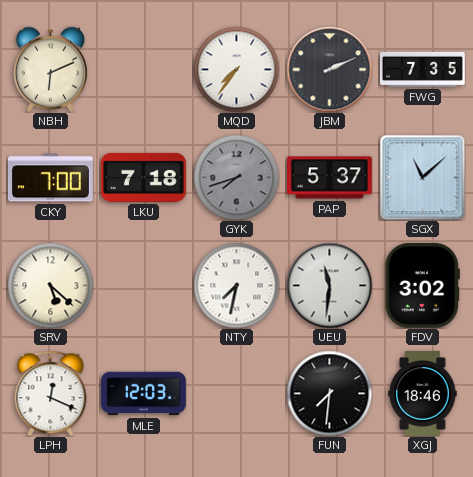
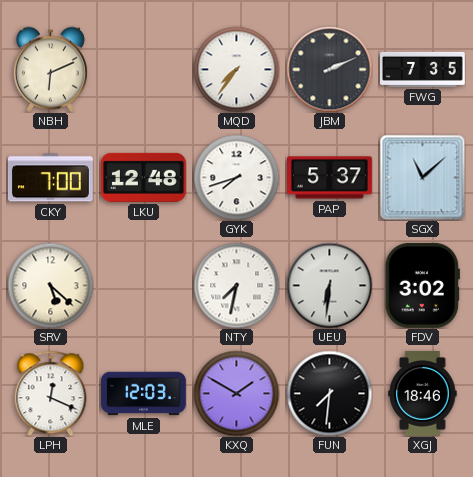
LKU: 7:18 -> 12:48
GYK dial: grey -> white
UEU: 11:31 -> 6:31
KXQ: none -> 1:50
